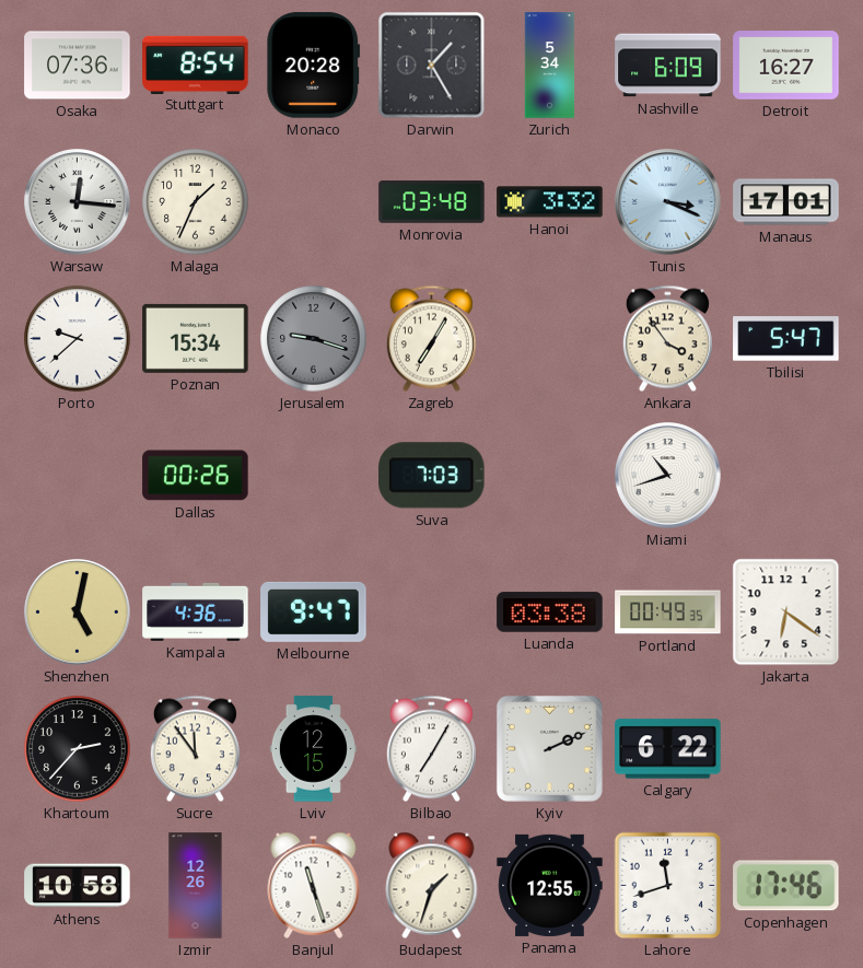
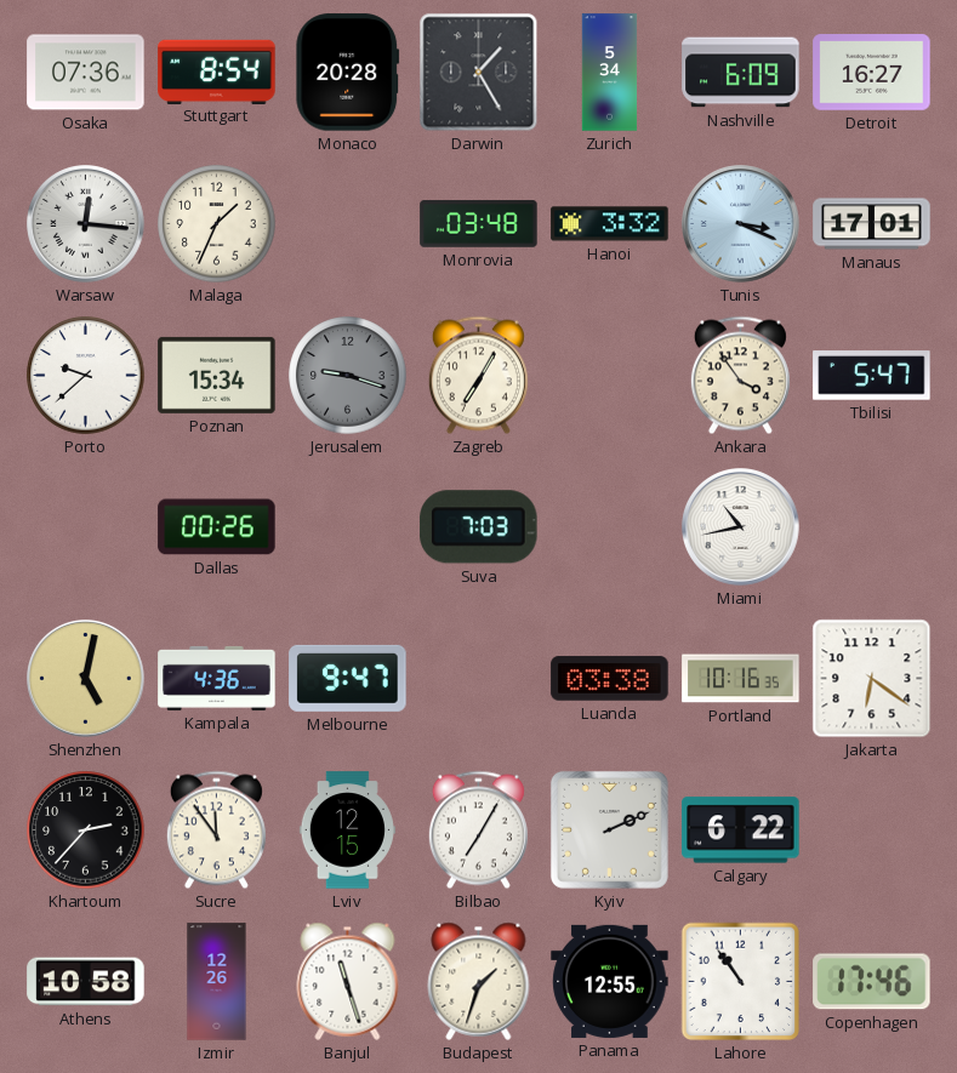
Miami: 10:42 -> 10:43
Portland: 00:49 -> 10:16
Lahore: 11:42 -> 10:54
